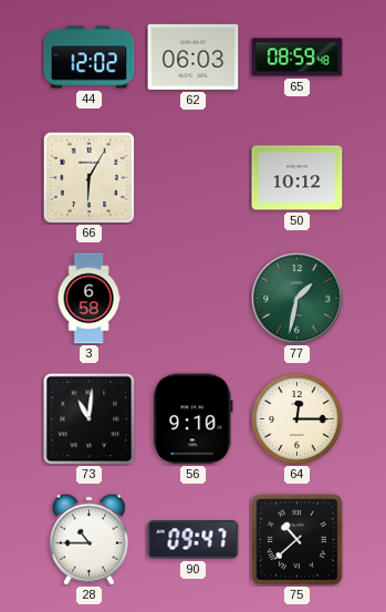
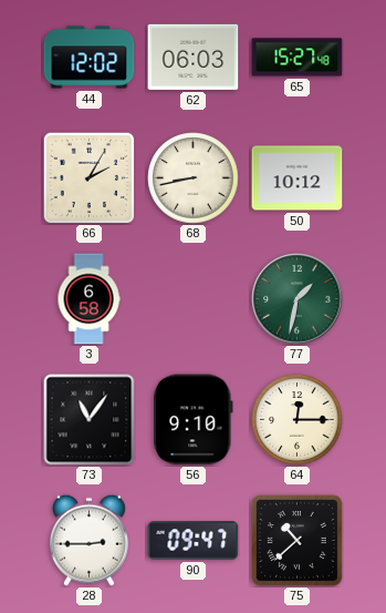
65: 08:59 -> 15:27
66: 6:05 -> 2:05
68: none -> 8:43
73: 11:01 -> 11:06
28: 10:45 -> 2:45
